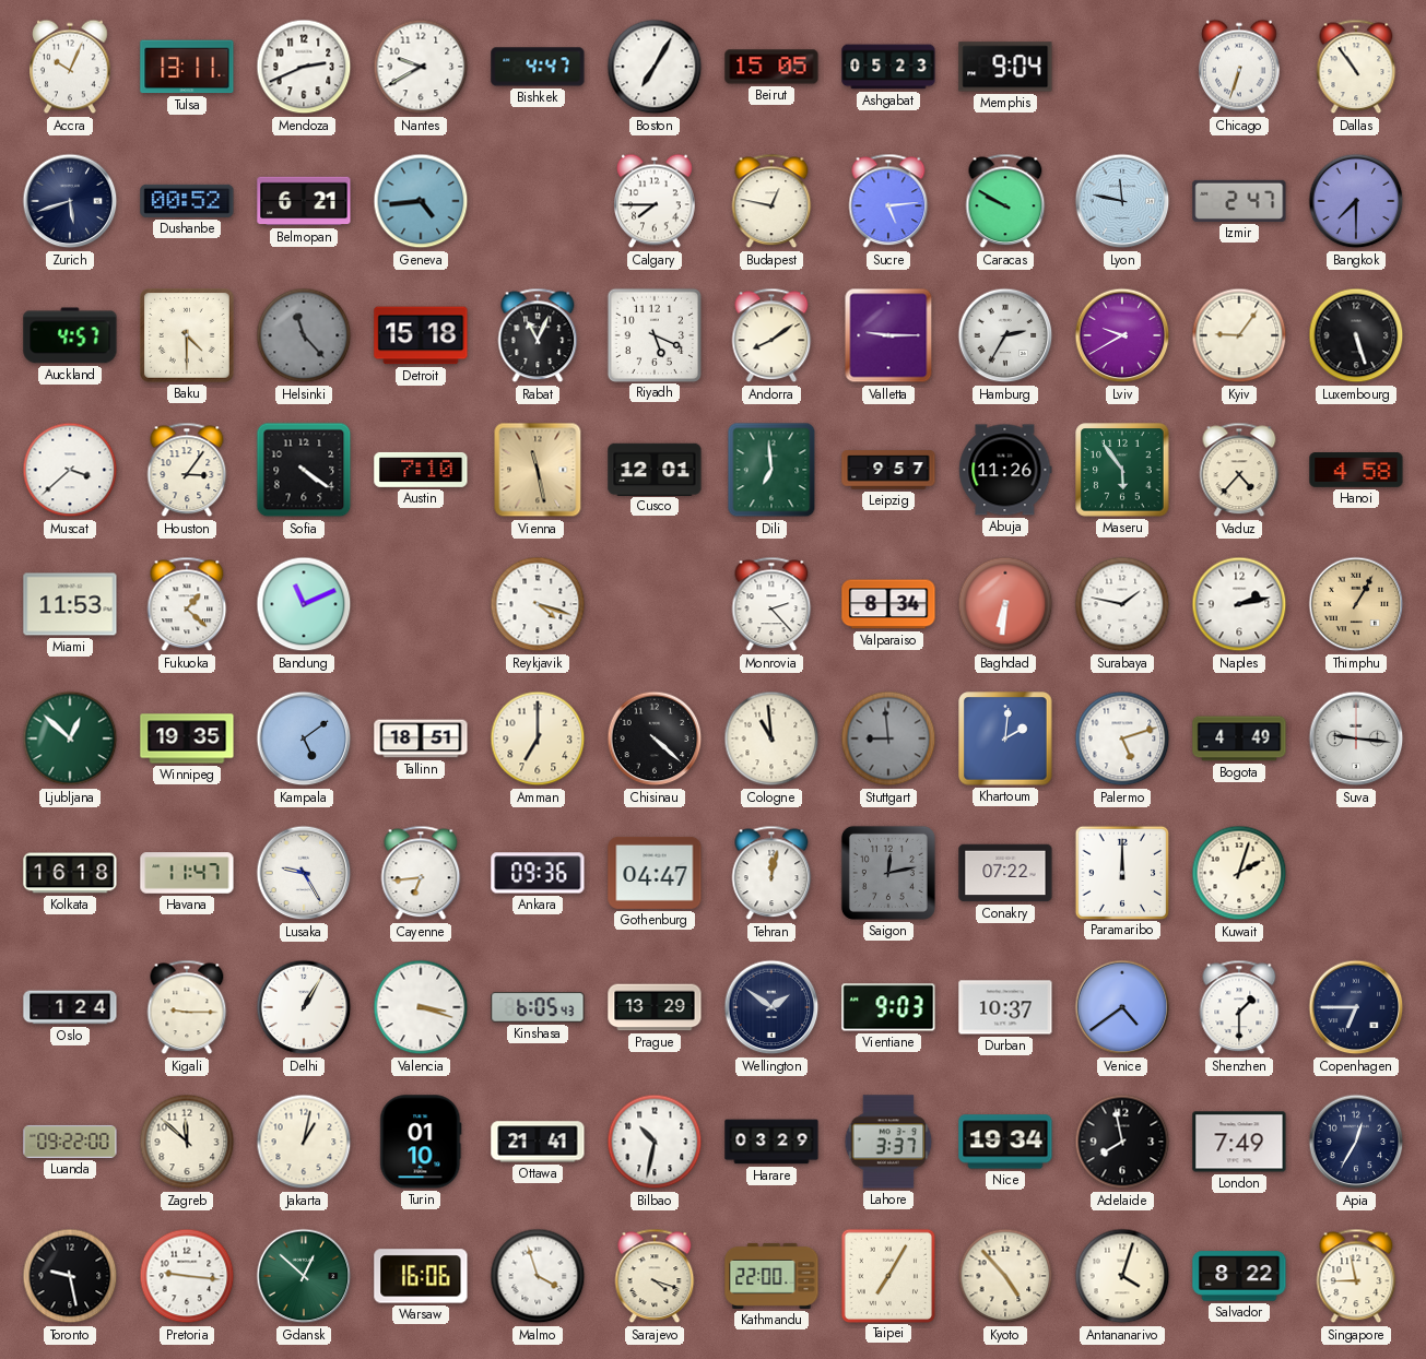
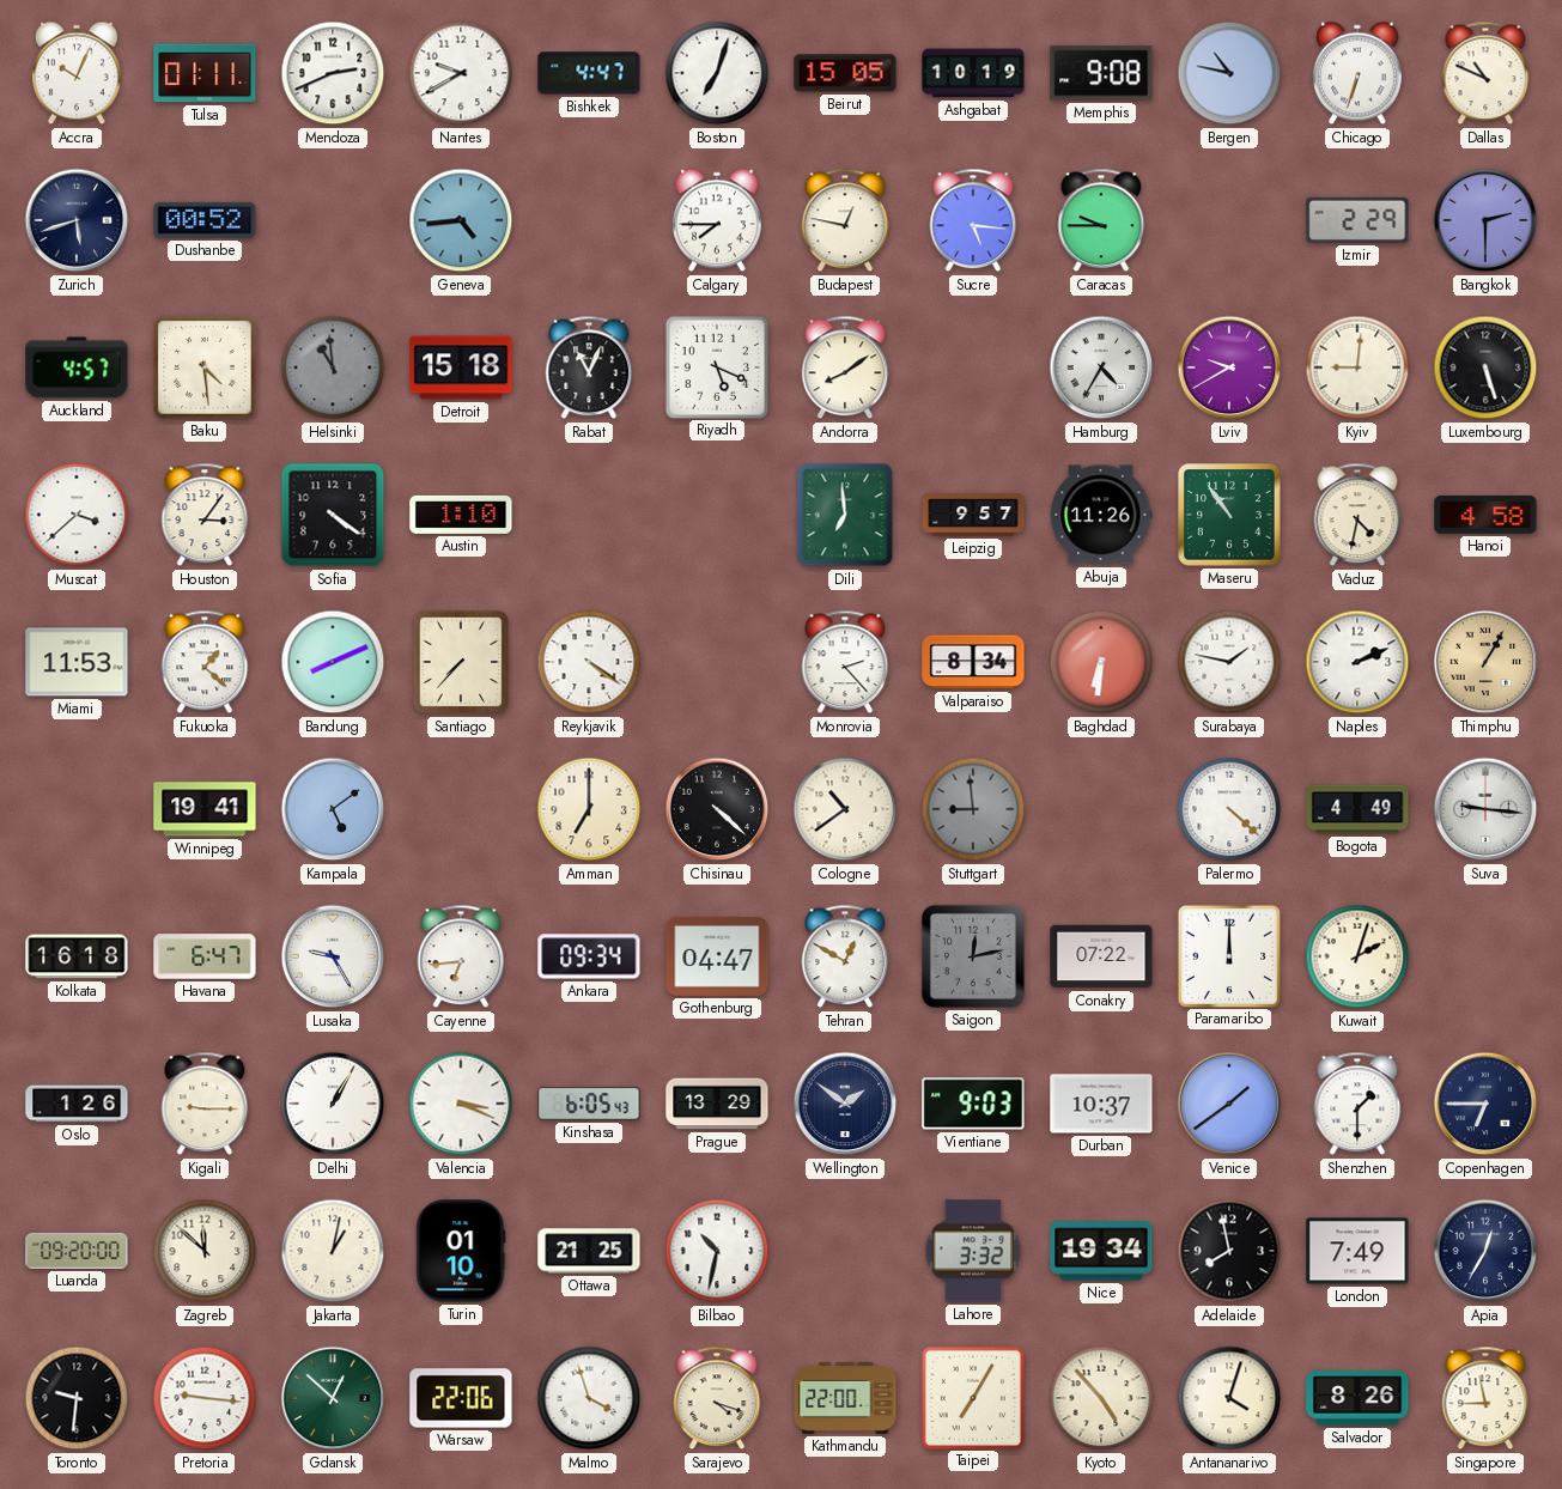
Tulsa: 13:11 -> 01:11
Boston: 7:05 -> 7:03
Ashgabat: 05:23 -> 10:19
Memphis: 9:04 -> 9:08
Bergen: none -> 10:47
Dallas: 10:54 -> 10:49
Belmopan: 6:21 -> none
Sucre: 5:14 -> 5:16
Caracas: 9:50 -> 9:45
Lyon: 11:47 -> none
Izmir: 2:47 -> 2:29
Bangkok: 7:30 -> 2:30
Baku: 4:30 -> 4:29
Helsinki: 11:23 -> 10:59
Valletta: 9:15 -> none
Hamburg: 2:35 -> 4:35
Kyiv: 9:06 -> 9:01
Austin: 7:10 -> 1:10
Vienna: 11:28 -> none
Cusco: 12:01 -> none
Maseru: 5:54 -> 10:54
Vaduz: 4:37 -> 4:32
Bandung: 11:11 -> 8:11
Santiago: none -> 7:37
Reykjavik: 4:18 -> 4:21
Naples: 2:13 -> 2:11
Ljubljana: 12:52 -> none
Winnipeg: 19:35 -> 19:41
Tallinn: 18:51 -> none
Cologne: 10:59 -> 10:39
Khartoum: 2:01 -> none
Palermo: 5:12 -> 4:22
Havana: 11:47 -> 6:47
Ankara: 09:36 -> 09:34
Tehran: 12:02 -> 12:50
Oslo: 1:24 -> 1:26
Valencia: 3:18 -> 3:19
Venice: 4:39 -> 1:39
Luanda: 09:22 -> 09:20
Ottawa: 21:41 -> 21:25
Harare: 03:29 -> none
Lahore: 3:37 -> 3:32
Toronto: 9:28 -> 9:31
Warsaw: 16:06 -> 22:06
Salvador: 8:22 -> 8:26
